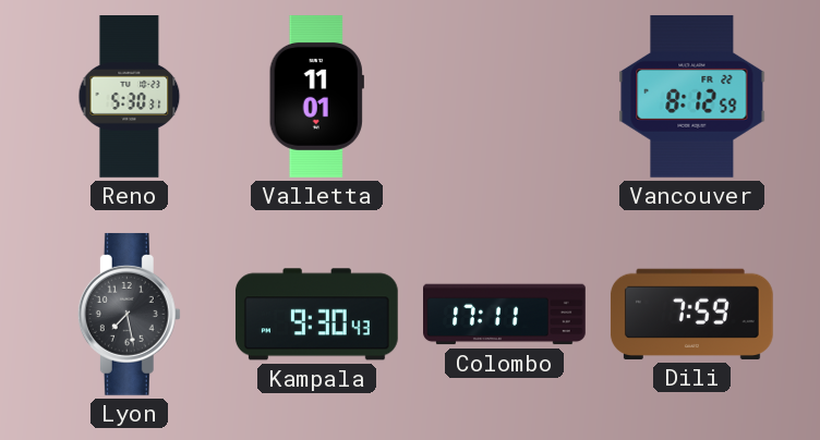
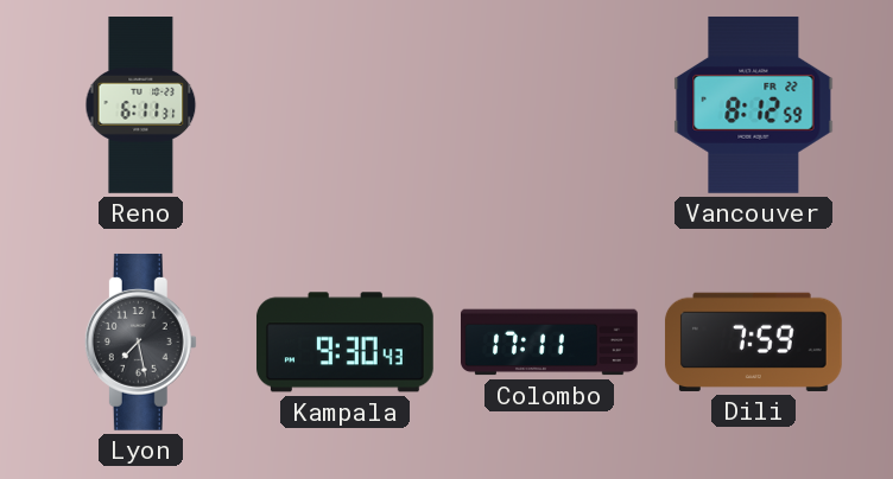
Reno: 5:30 -> 6:11
Valletta: 11:01 -> none
